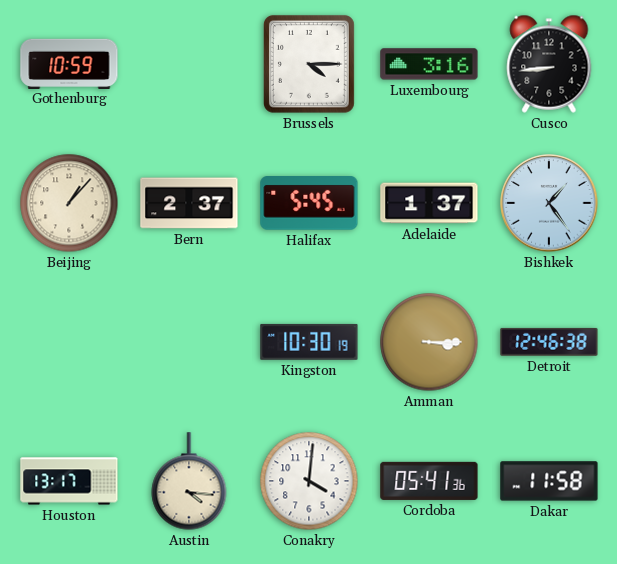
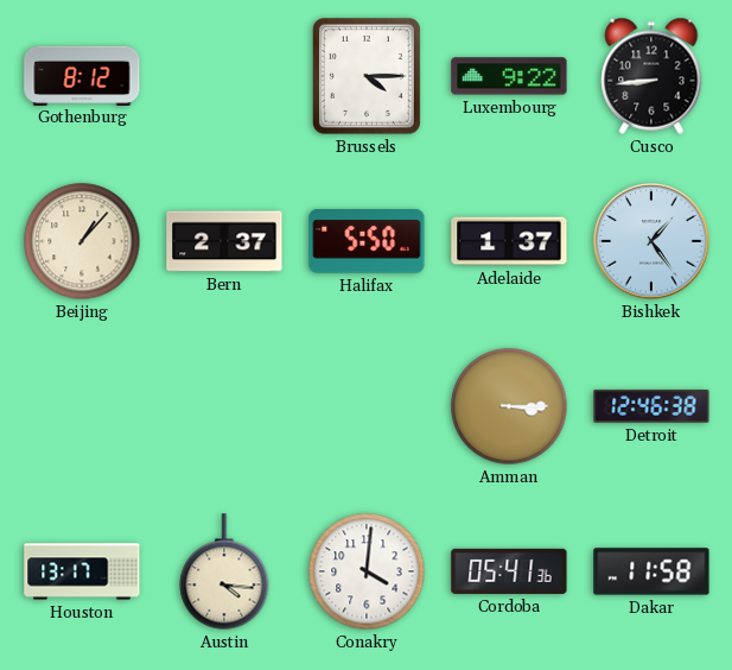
Gothenburg: 10:59 -> 8:12
Luxembourg: 3:16 -> 9:22
Halifax: 5:45 -> 5:50
Kingston: 10:30 -> none
